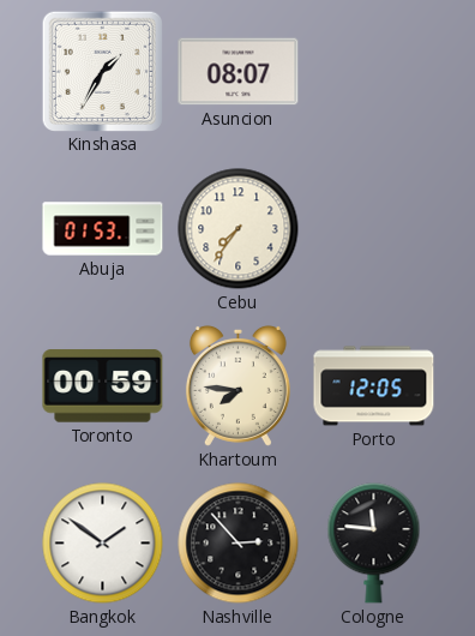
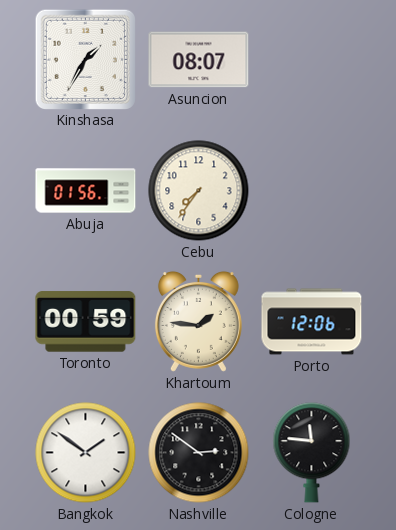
Abuja: 01:53 -> 01:56
Khartoum: 7:46 -> 1:46
Porto: 12:05 -> 12:06
Nashville: 2:53 -> 2:51
